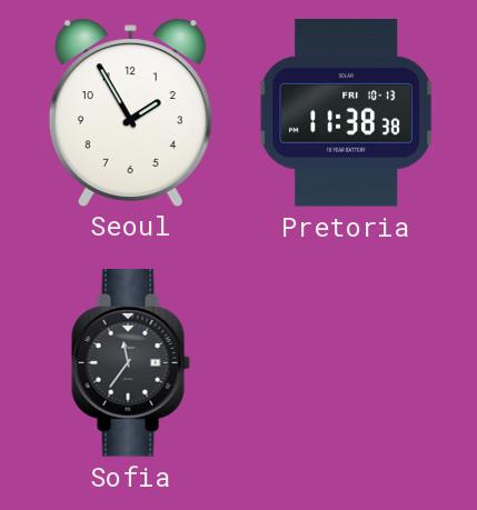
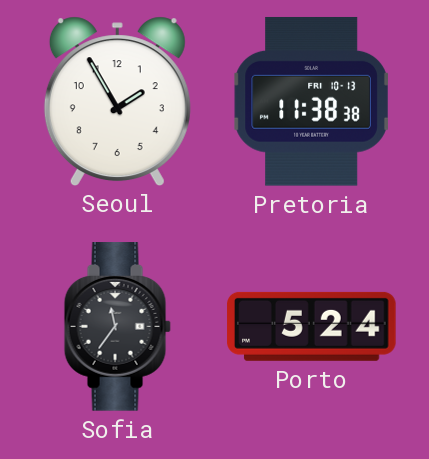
Porto: none -> 5:24
